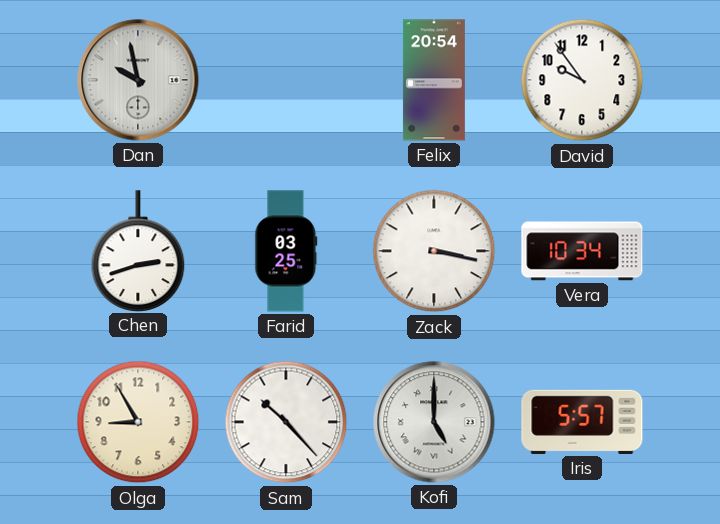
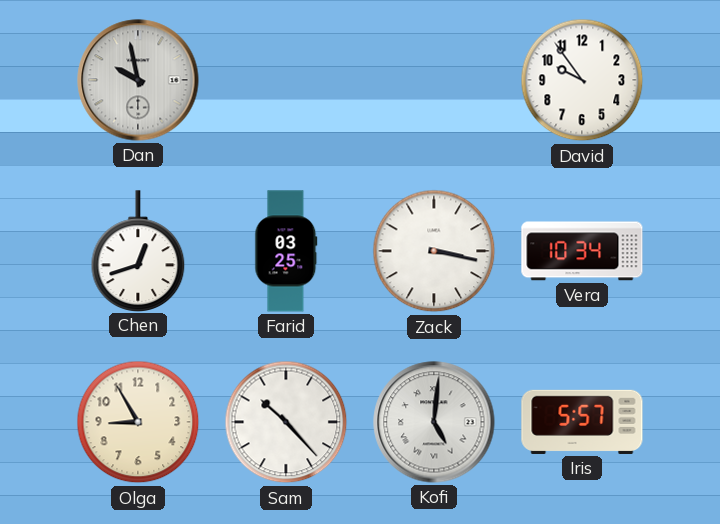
Felix: 20:54 -> none
Chen: 2:42 -> 12:42
Kofi: 5:00 -> 5:01
